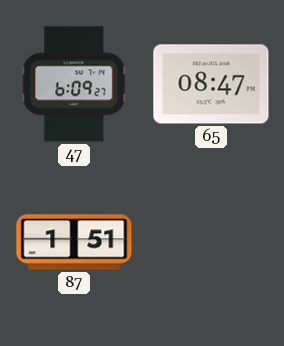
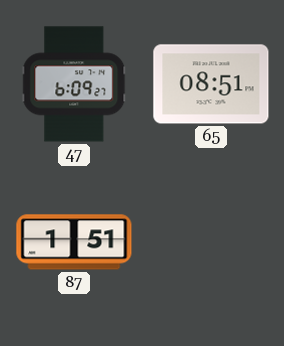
65: 08:47 -> 08:51
